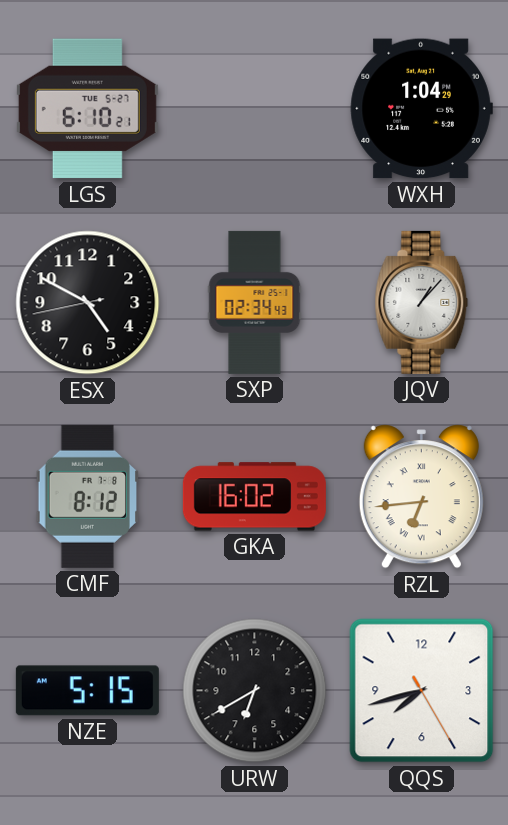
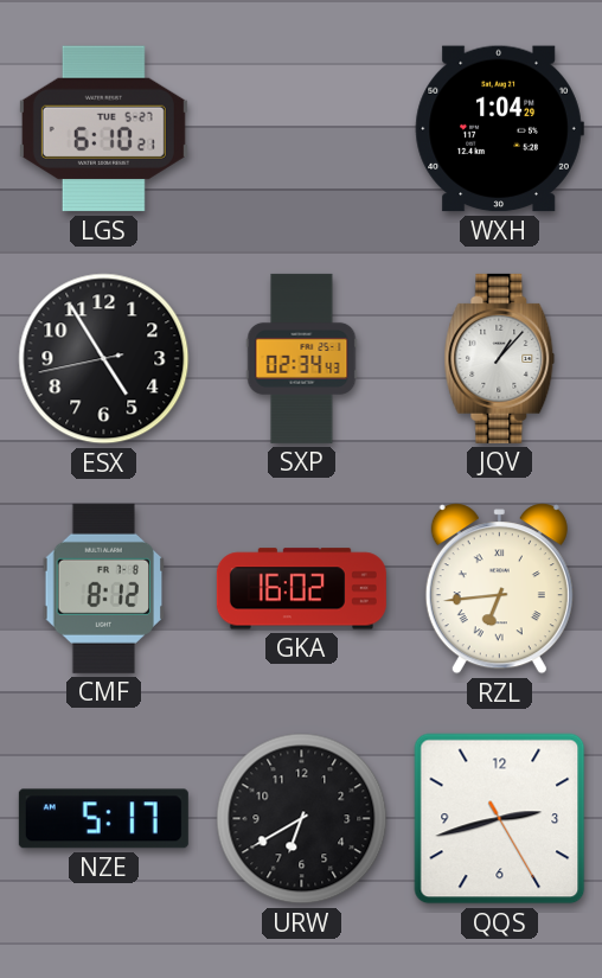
ESX: 4:49 -> 4:54
NZE: 5:15 -> 5:17
QQS: 7:42 -> 2:42
